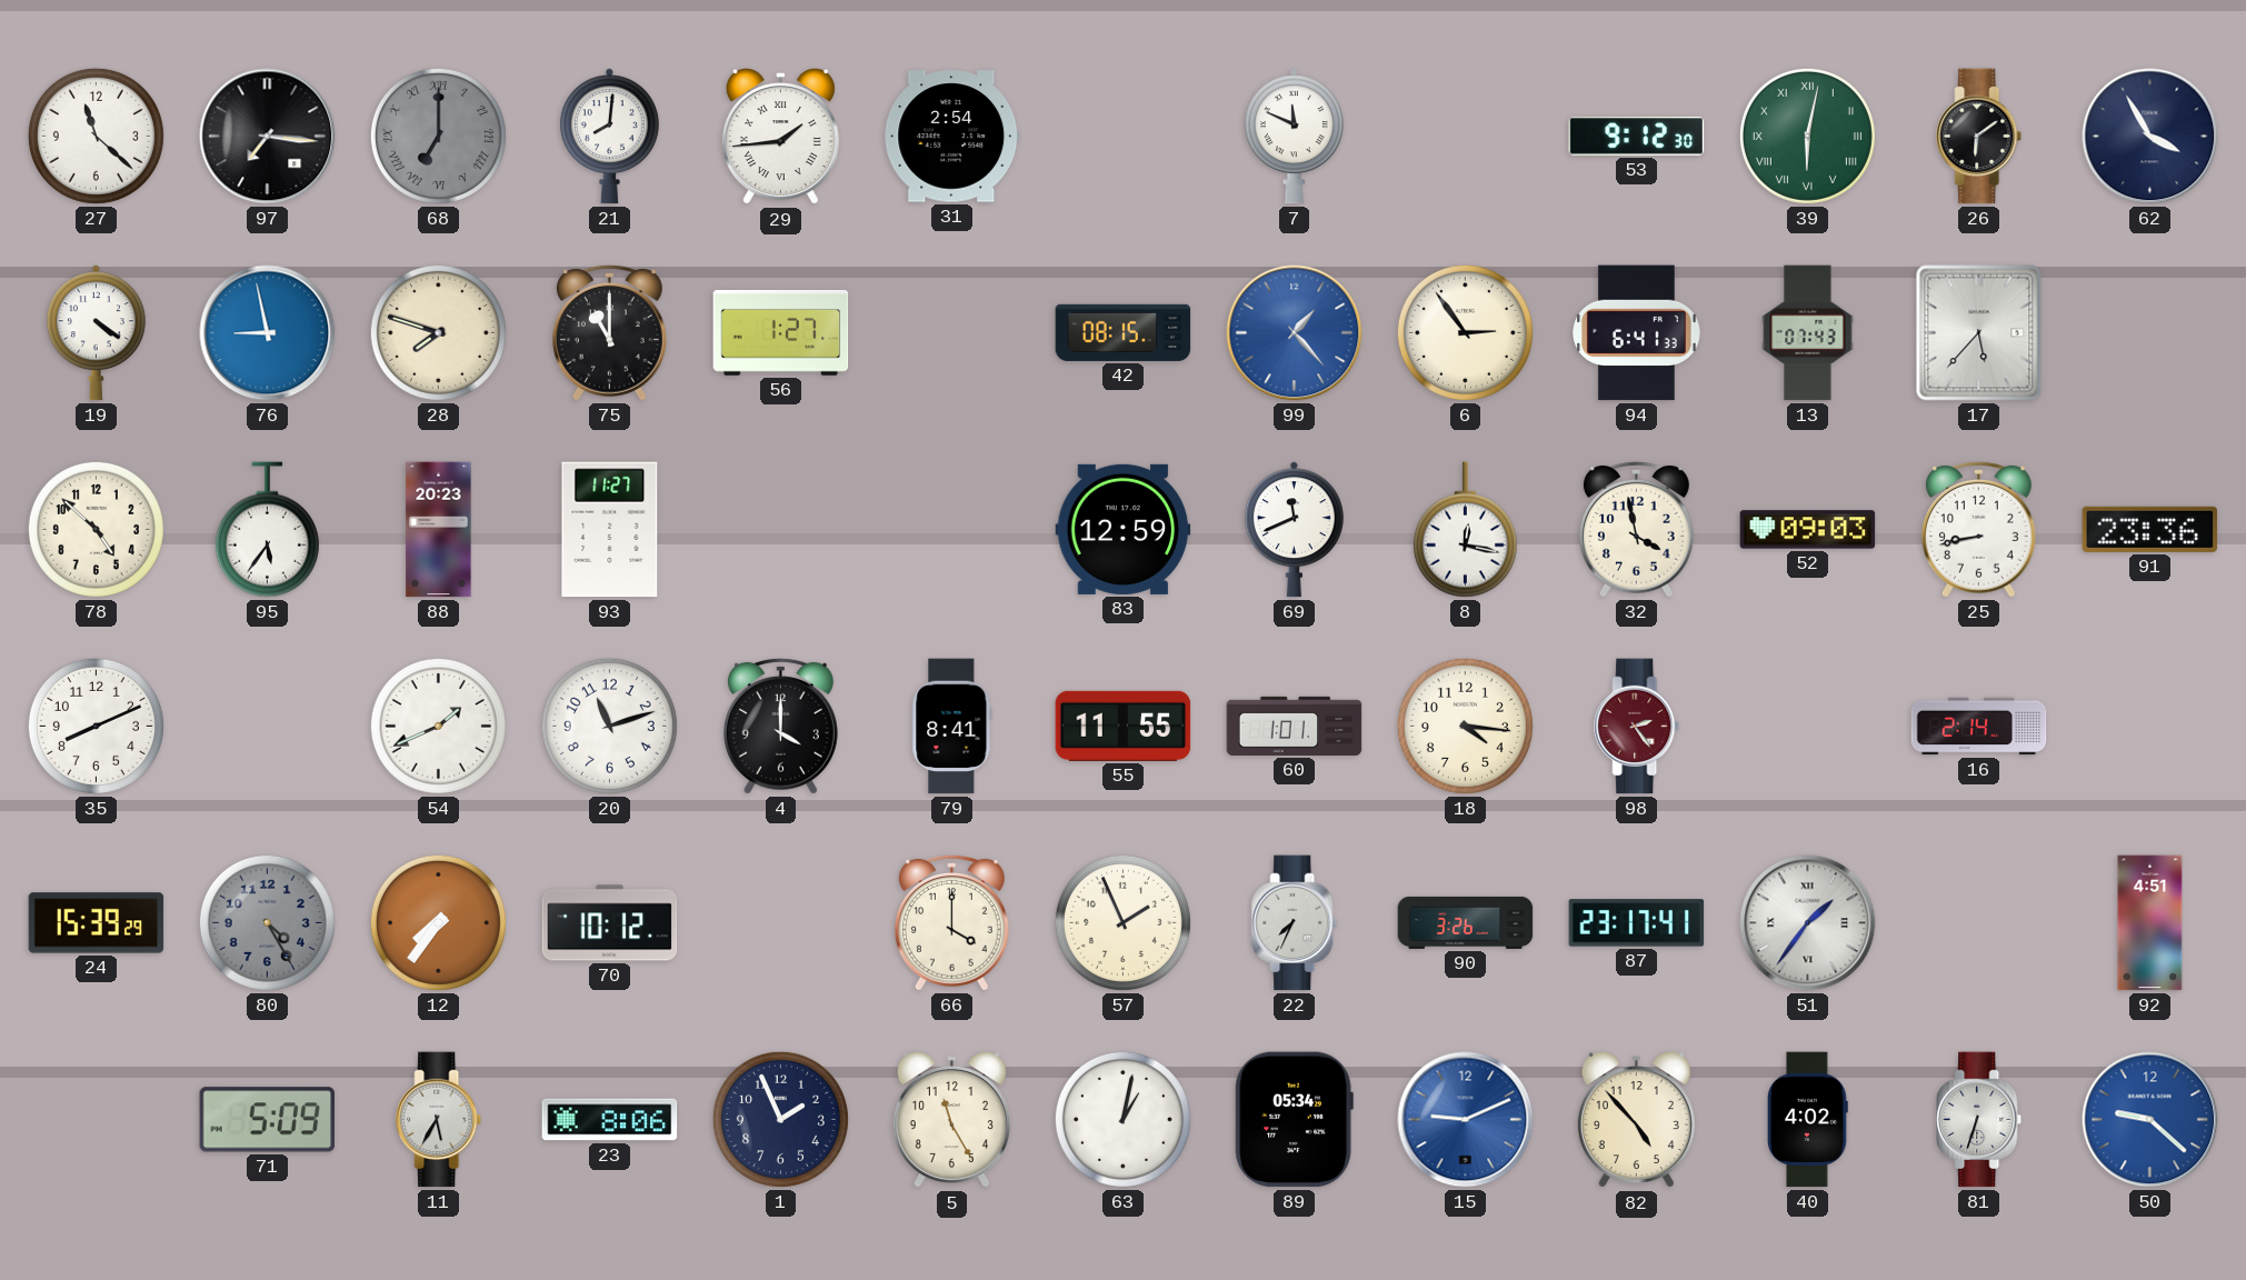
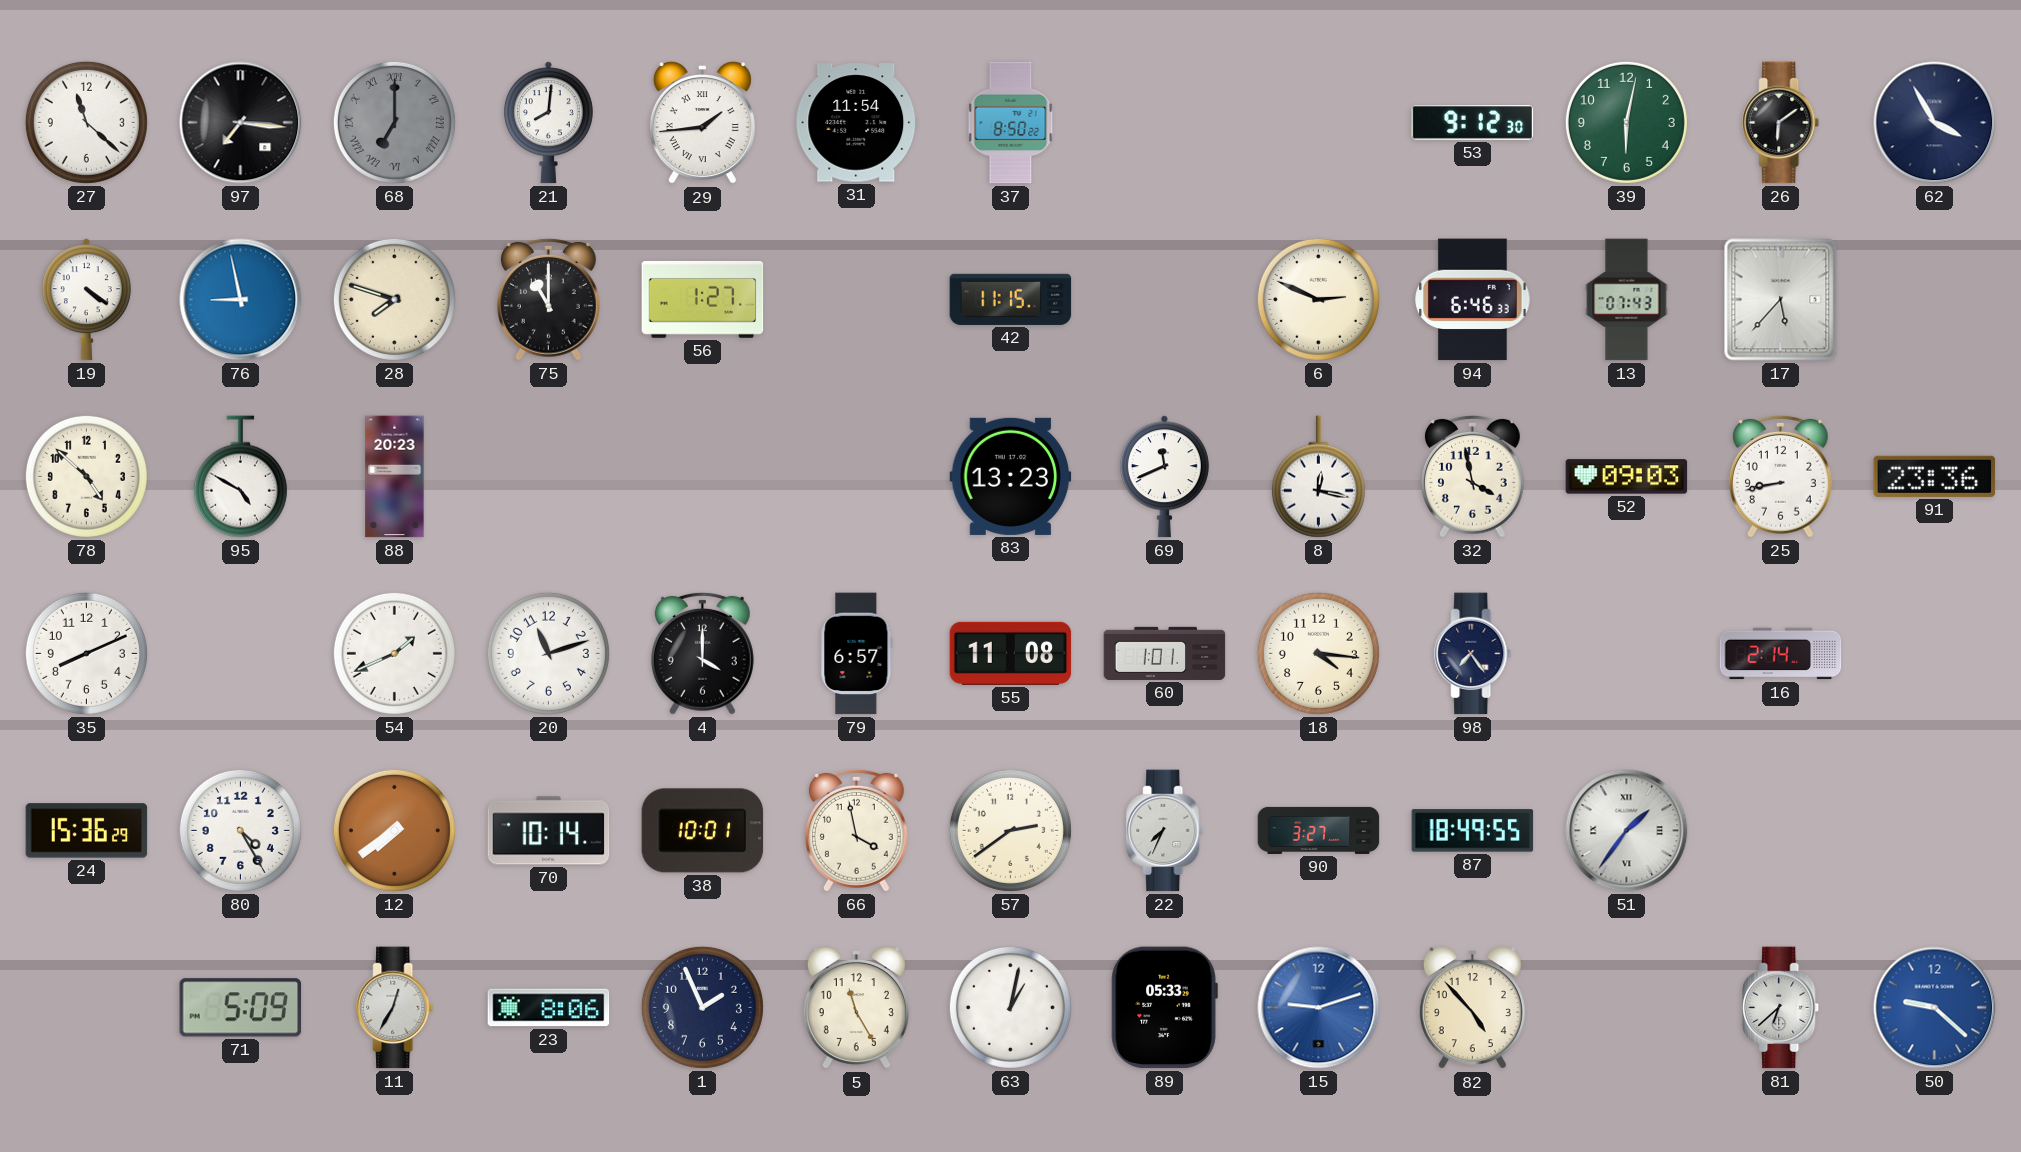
31: 2:54 -> 11:54
37: none -> 8:50
7: 11:49 -> none
39 numerals: Roman -> Arabic
42: 08:15 -> 11:15
99: 1:23 -> none
6: 2:54 -> 2:49
94: 6:41 -> 6:46
95: 5:36 -> 4:50
93: 11:27 -> none
83: 12:59 -> 13:23
79: 8:41 -> 6:57
55: 11:55 -> 11:08
98: 2:24 -> 7:24
98 dial: burgundy -> navy
24: 15:39 -> 15:36
80 dial: grey -> white
12: 7:36 -> 7:39
70: 10:12 -> 10:14
38: none -> 10:01
66: 4:00 -> 3:58
57: 1:56 -> 2:39
90: 3:26 -> 3:27
87: 23:17 -> 18:49
92: 4:51 -> none
11: 5:35 -> 12:35
89: 05:34 -> 05:33
15: 9:11 -> 9:12
40: 4:02 -> none
81: 6:33 -> 6:38
